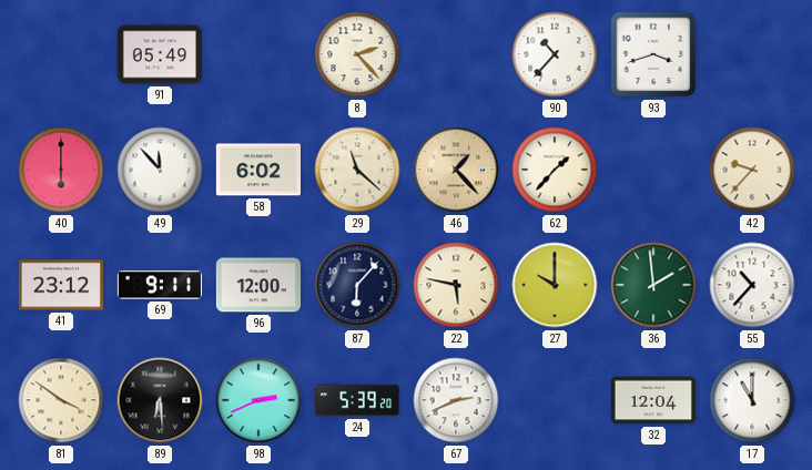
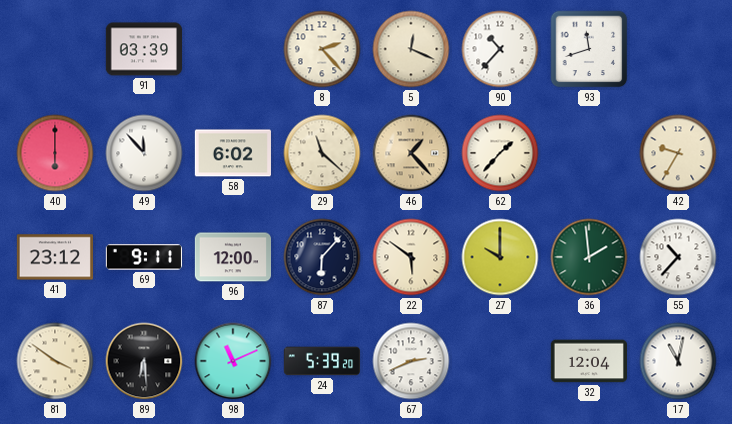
91: 05:49 -> 03:39
5: none -> 12:19
93: 3:42 -> 11:42
42: 9:37 -> 9:35
22: 5:47 -> 5:51
98: 2:41 -> 11:11
17: 11:00 -> 11:02
